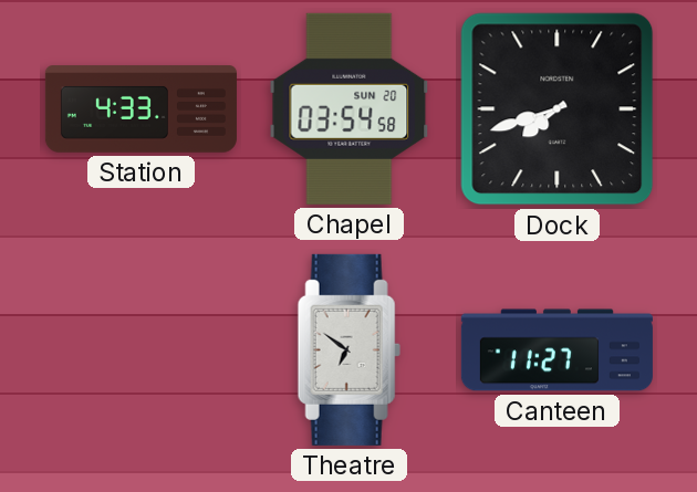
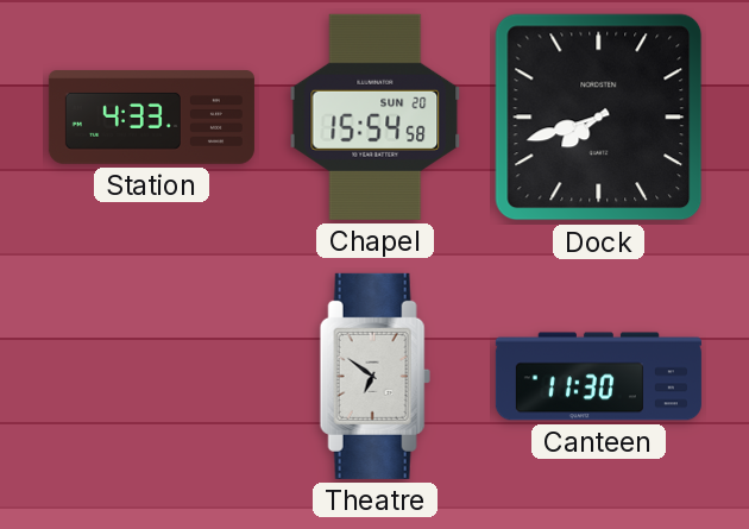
Chapel: 03:54 -> 15:54
Canteen: 11:27 -> 11:30
